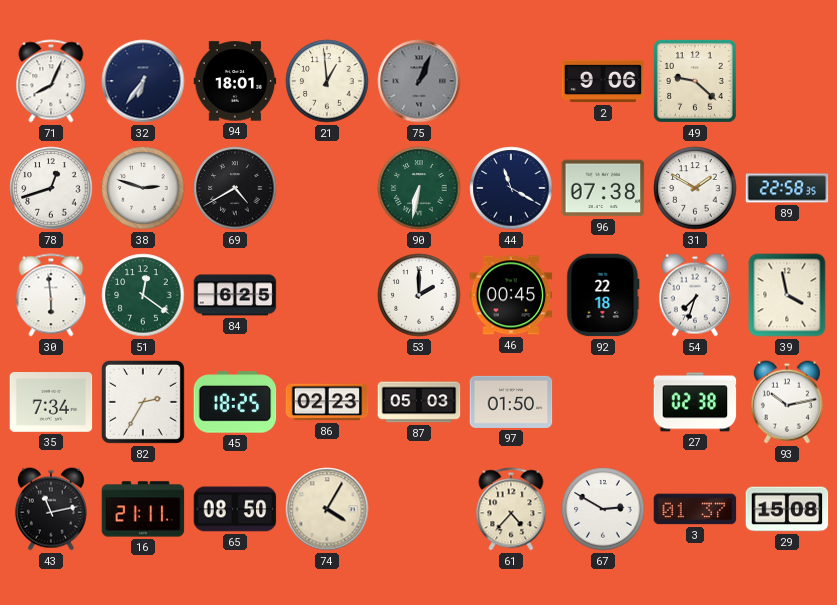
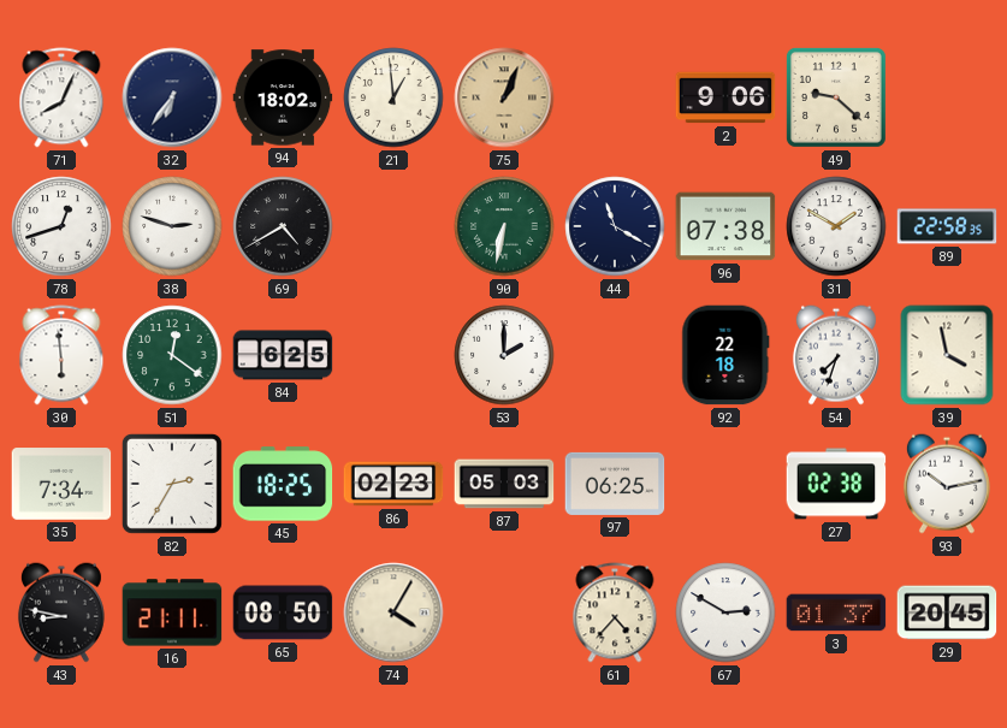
94: 18:01 -> 18:02
75 dial: grey -> champagne
46: 00:45 -> none
97: 01:50 -> 06:25
43: 11:13 -> 8:47
29: 15:08 -> 20:45
